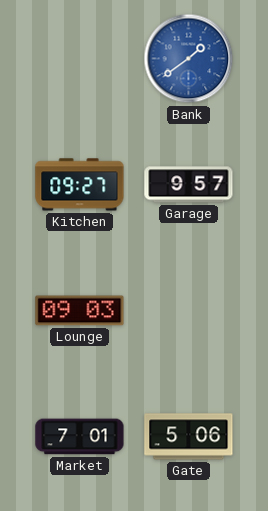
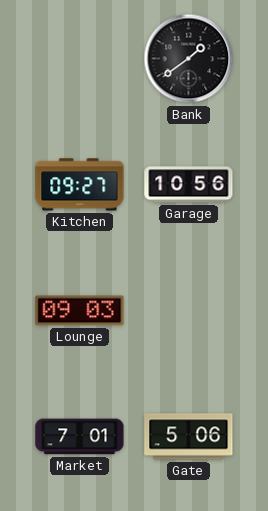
Bank dial: blue -> black
Garage: 9:57 -> 10:56
